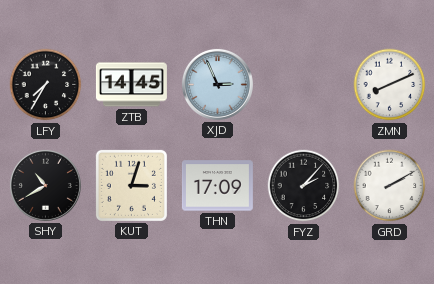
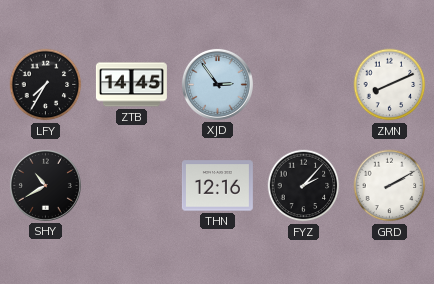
XJD: 2:56 -> 2:54
KUT: 3:03 -> none
THN: 17:09 -> 12:16
